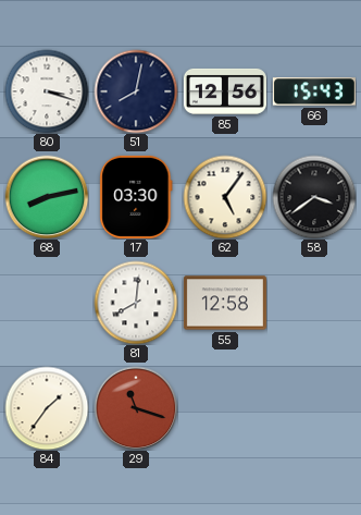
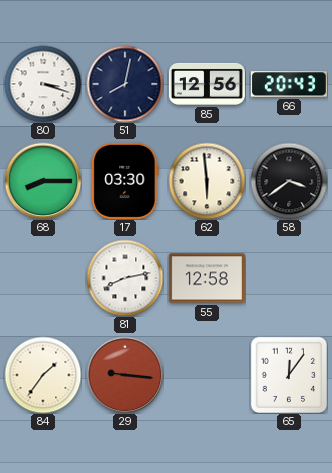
66: 15:43 -> 20:43
68: 8:13 -> 8:15
62: 5:06 -> 5:59
81: 8:01 -> 8:13
29: 11:18 -> 9:16
65: none -> 12:06
